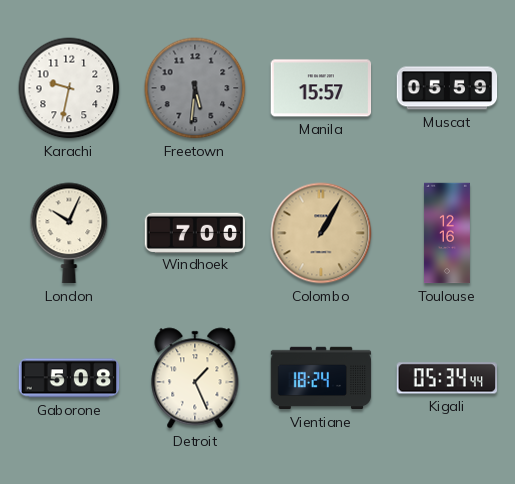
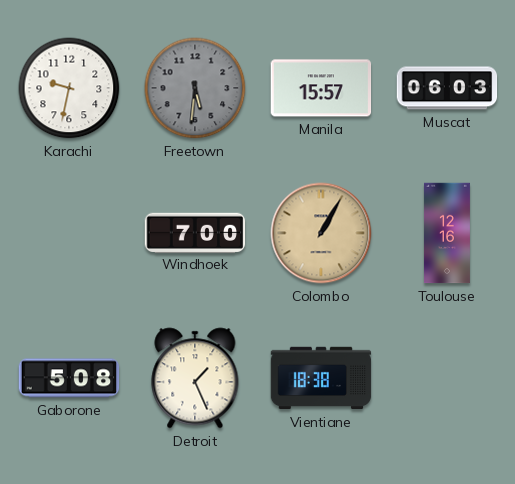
Muscat: 05:59 -> 06:03
London: 10:04 -> none
Vientiane: 18:24 -> 18:38
Kigali: 05:34 -> none
